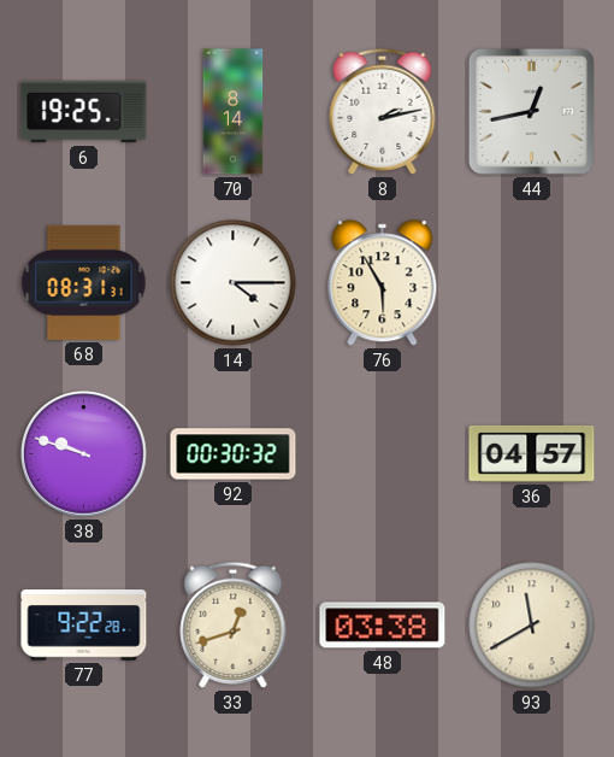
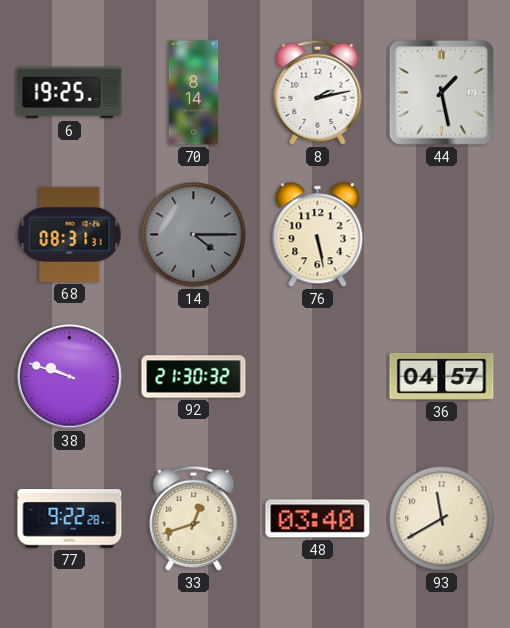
44: 12:43 -> 1:28
14 dial: white -> grey
76: 5:55 -> 5:28
92: 00:30 -> 21:30
48: 03:38 -> 03:40
